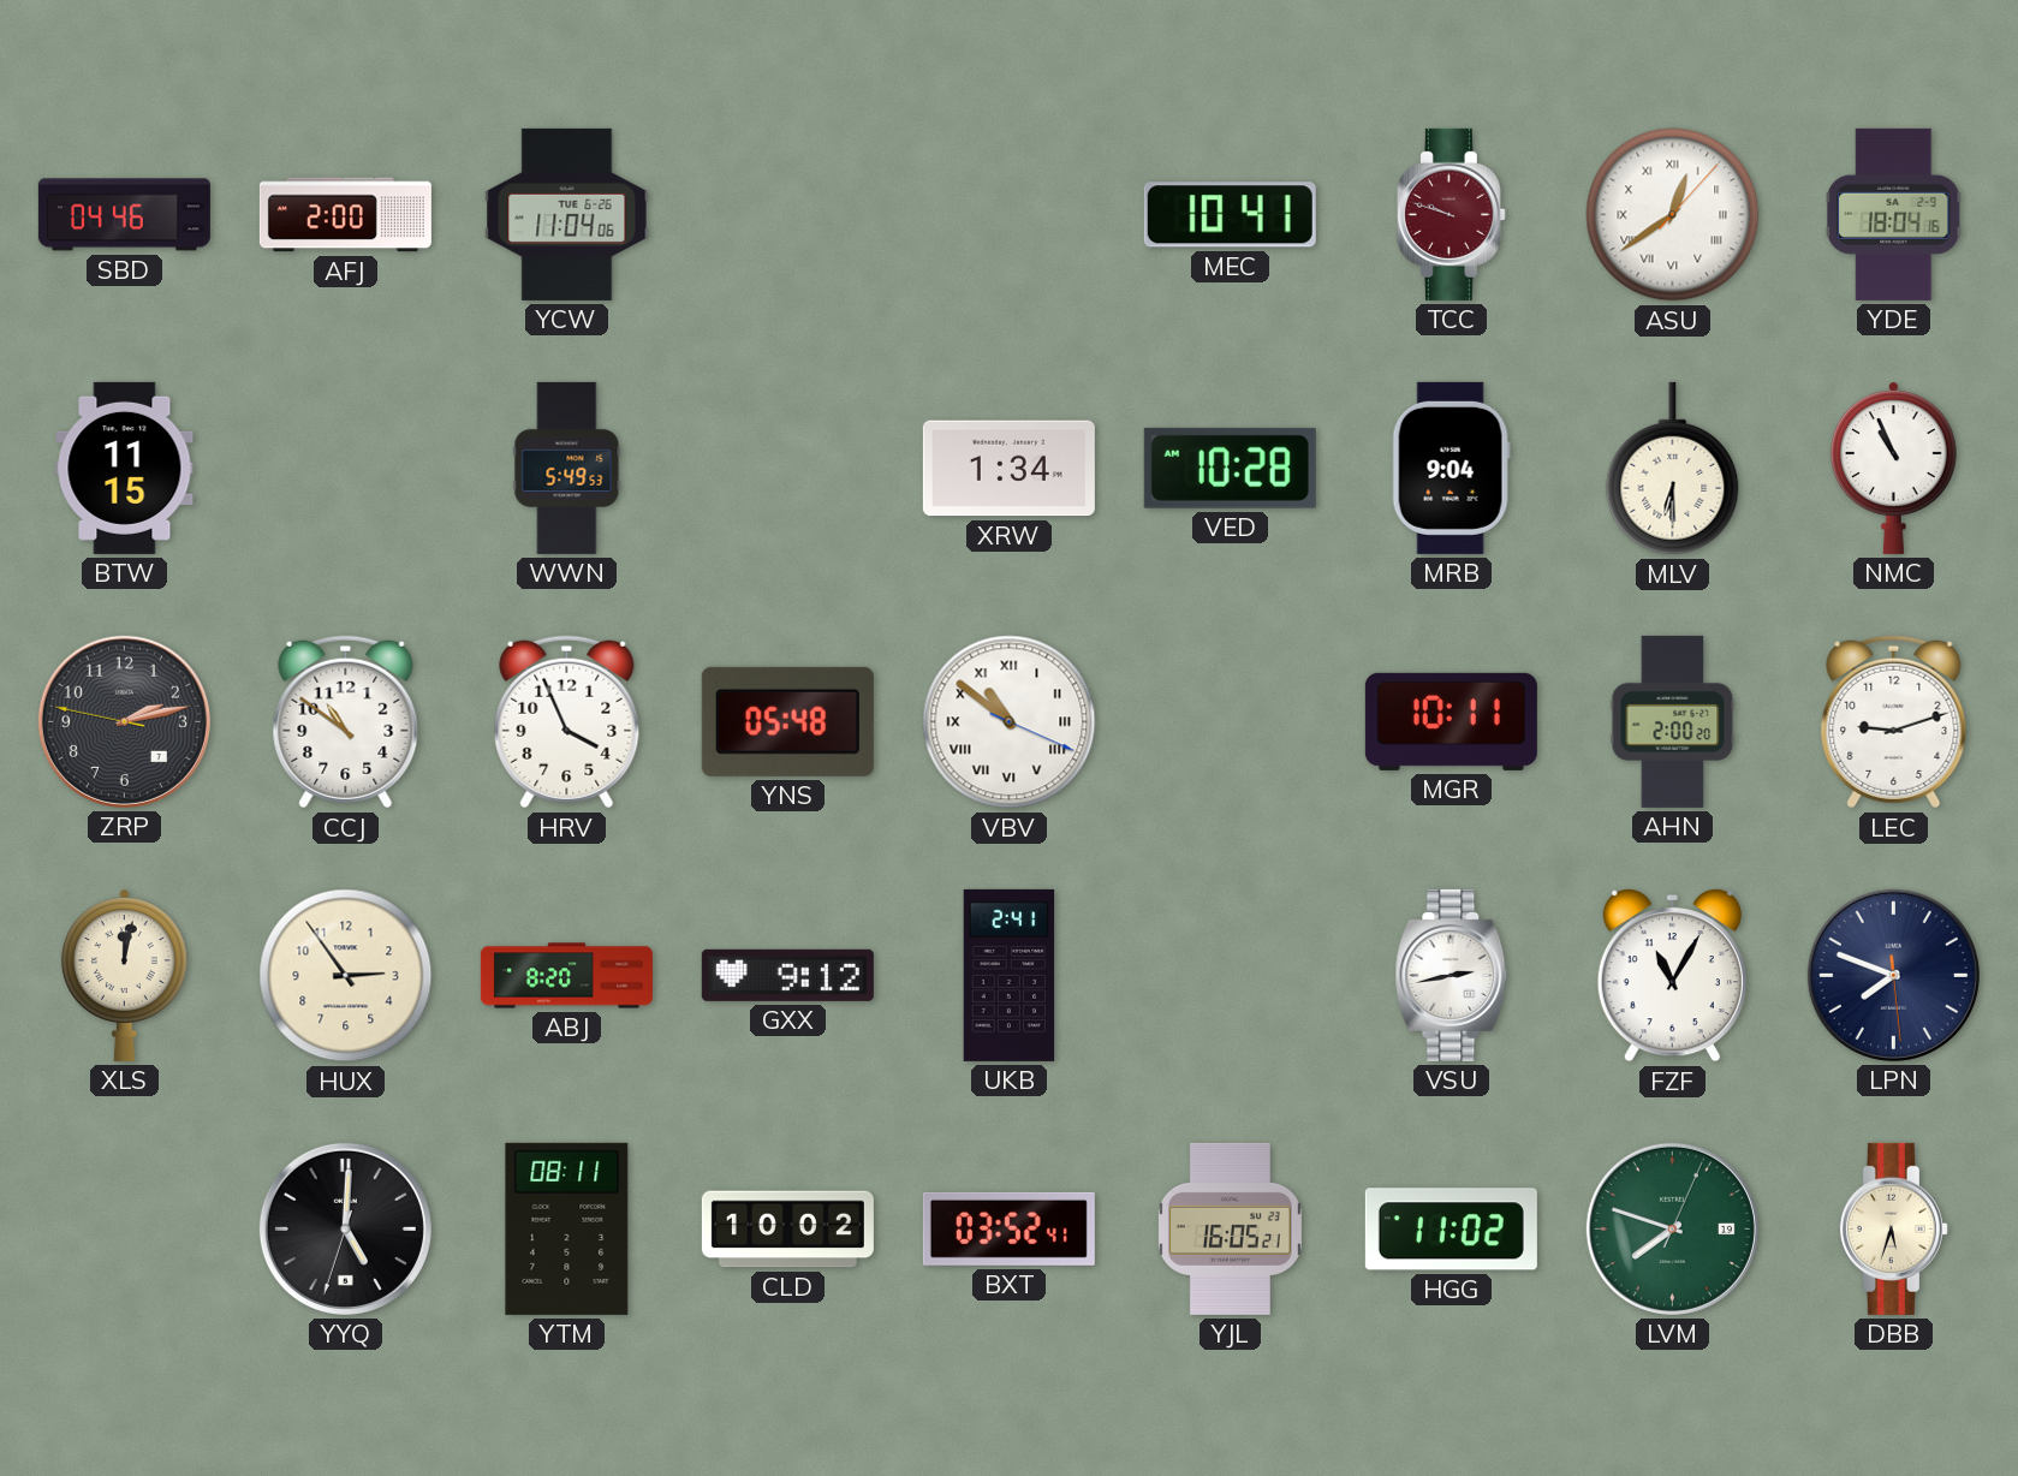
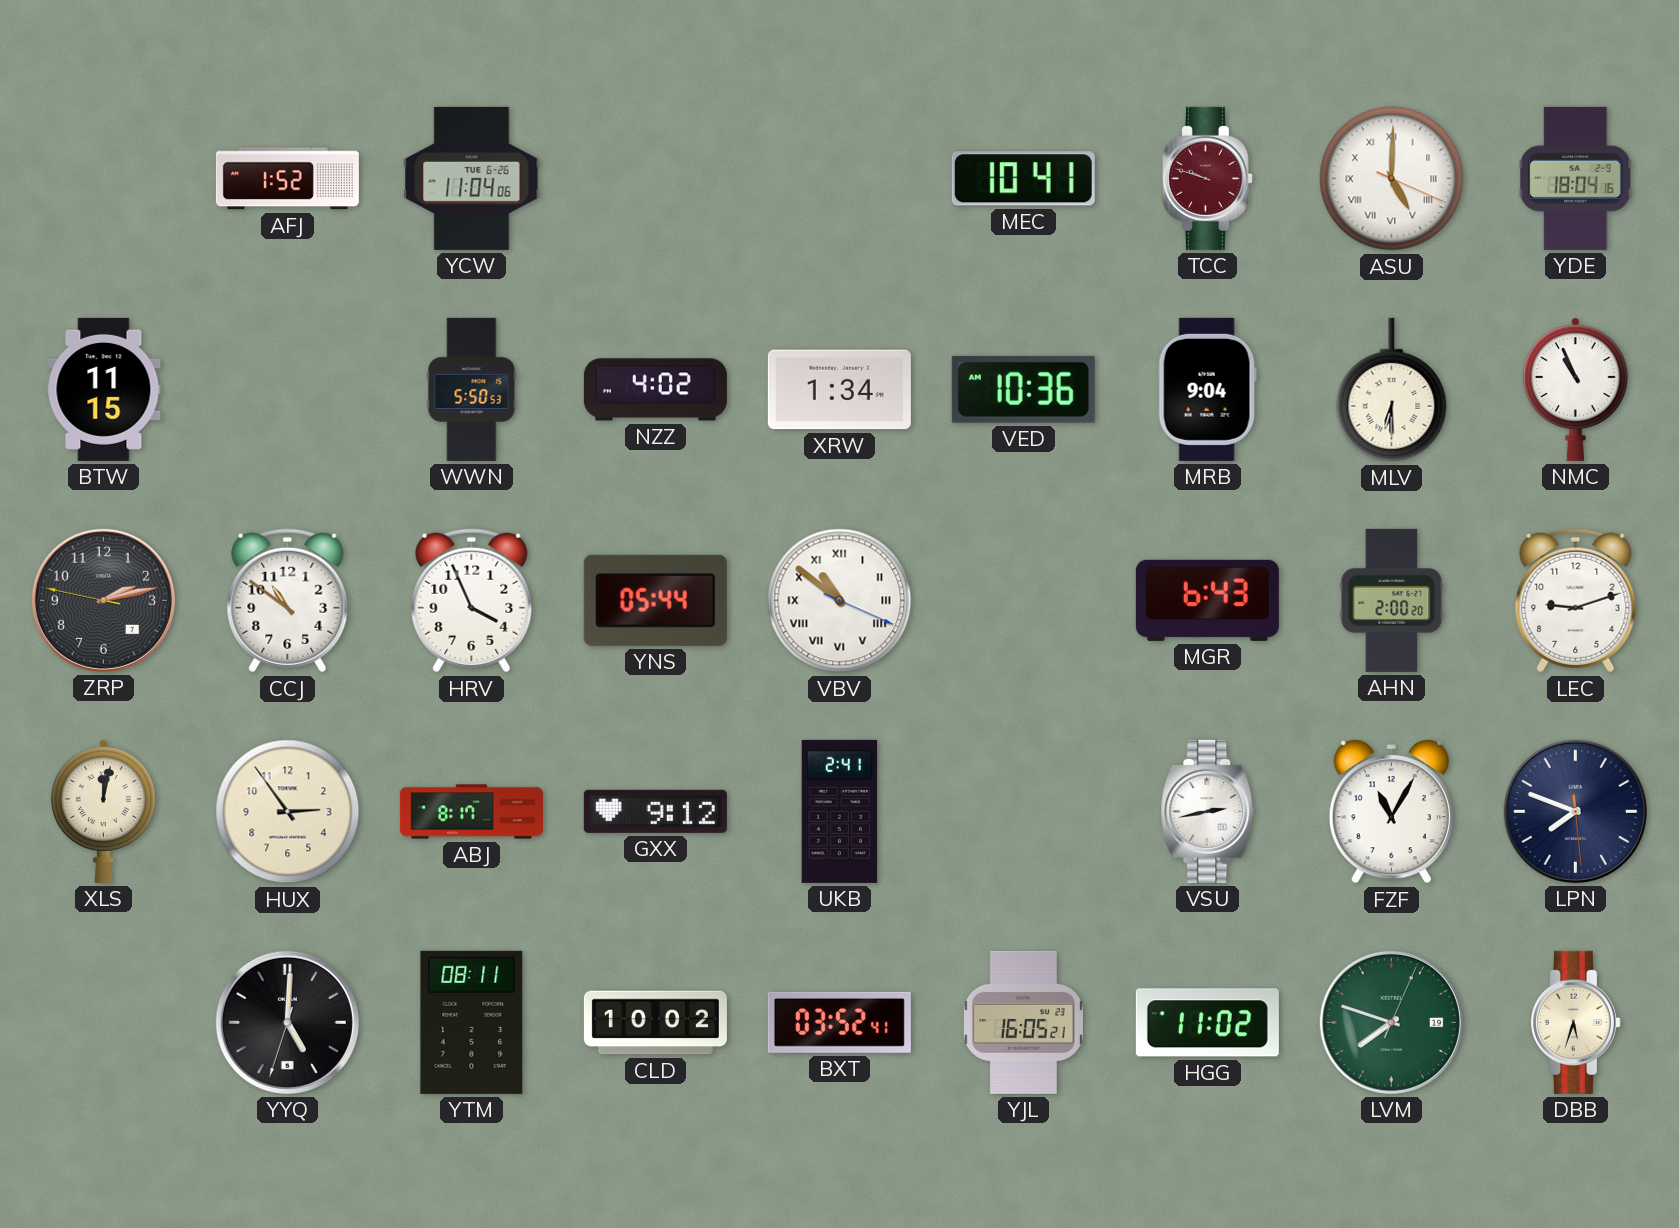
SBD: 04:46 -> none
AFJ: 2:00 -> 1:52
ASU: 12:39 -> 5:00
WWN: 5:49 -> 5:50
NZZ: none -> 4:02
VED: 10:28 -> 10:36
YNS: 05:48 -> 05:44
MGR: 10:11 -> 6:43
ABJ: 8:20 -> 8:17
